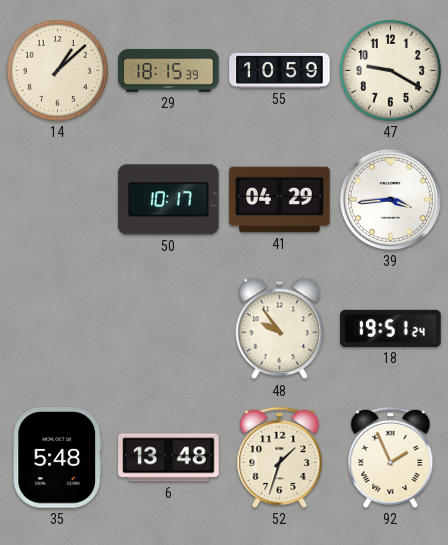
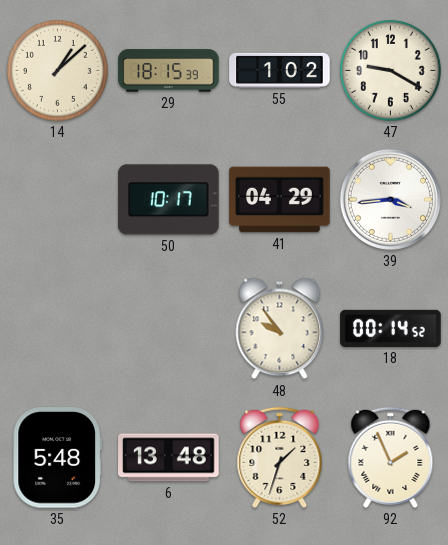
55: 10:59 -> 1:02
18: 19:51 -> 00:14
